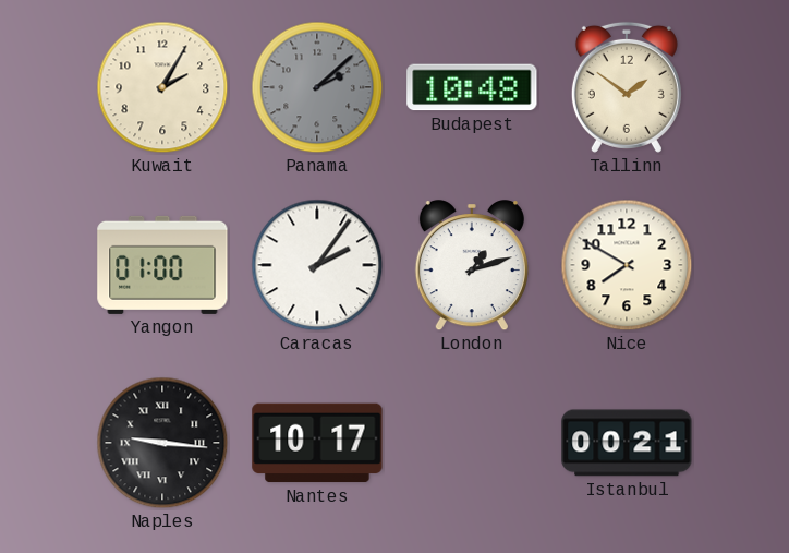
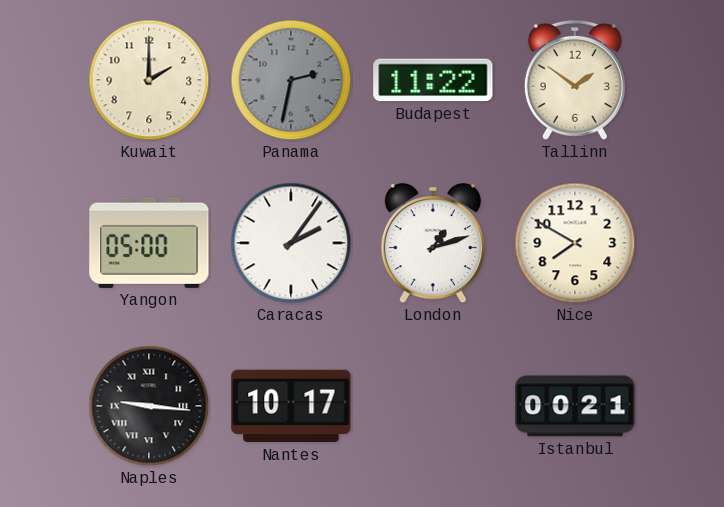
Kuwait: 2:05 -> 2:00
Panama: 2:08 -> 2:32
Budapest: 10:48 -> 11:22
Yangon: 01:00 -> 05:00
